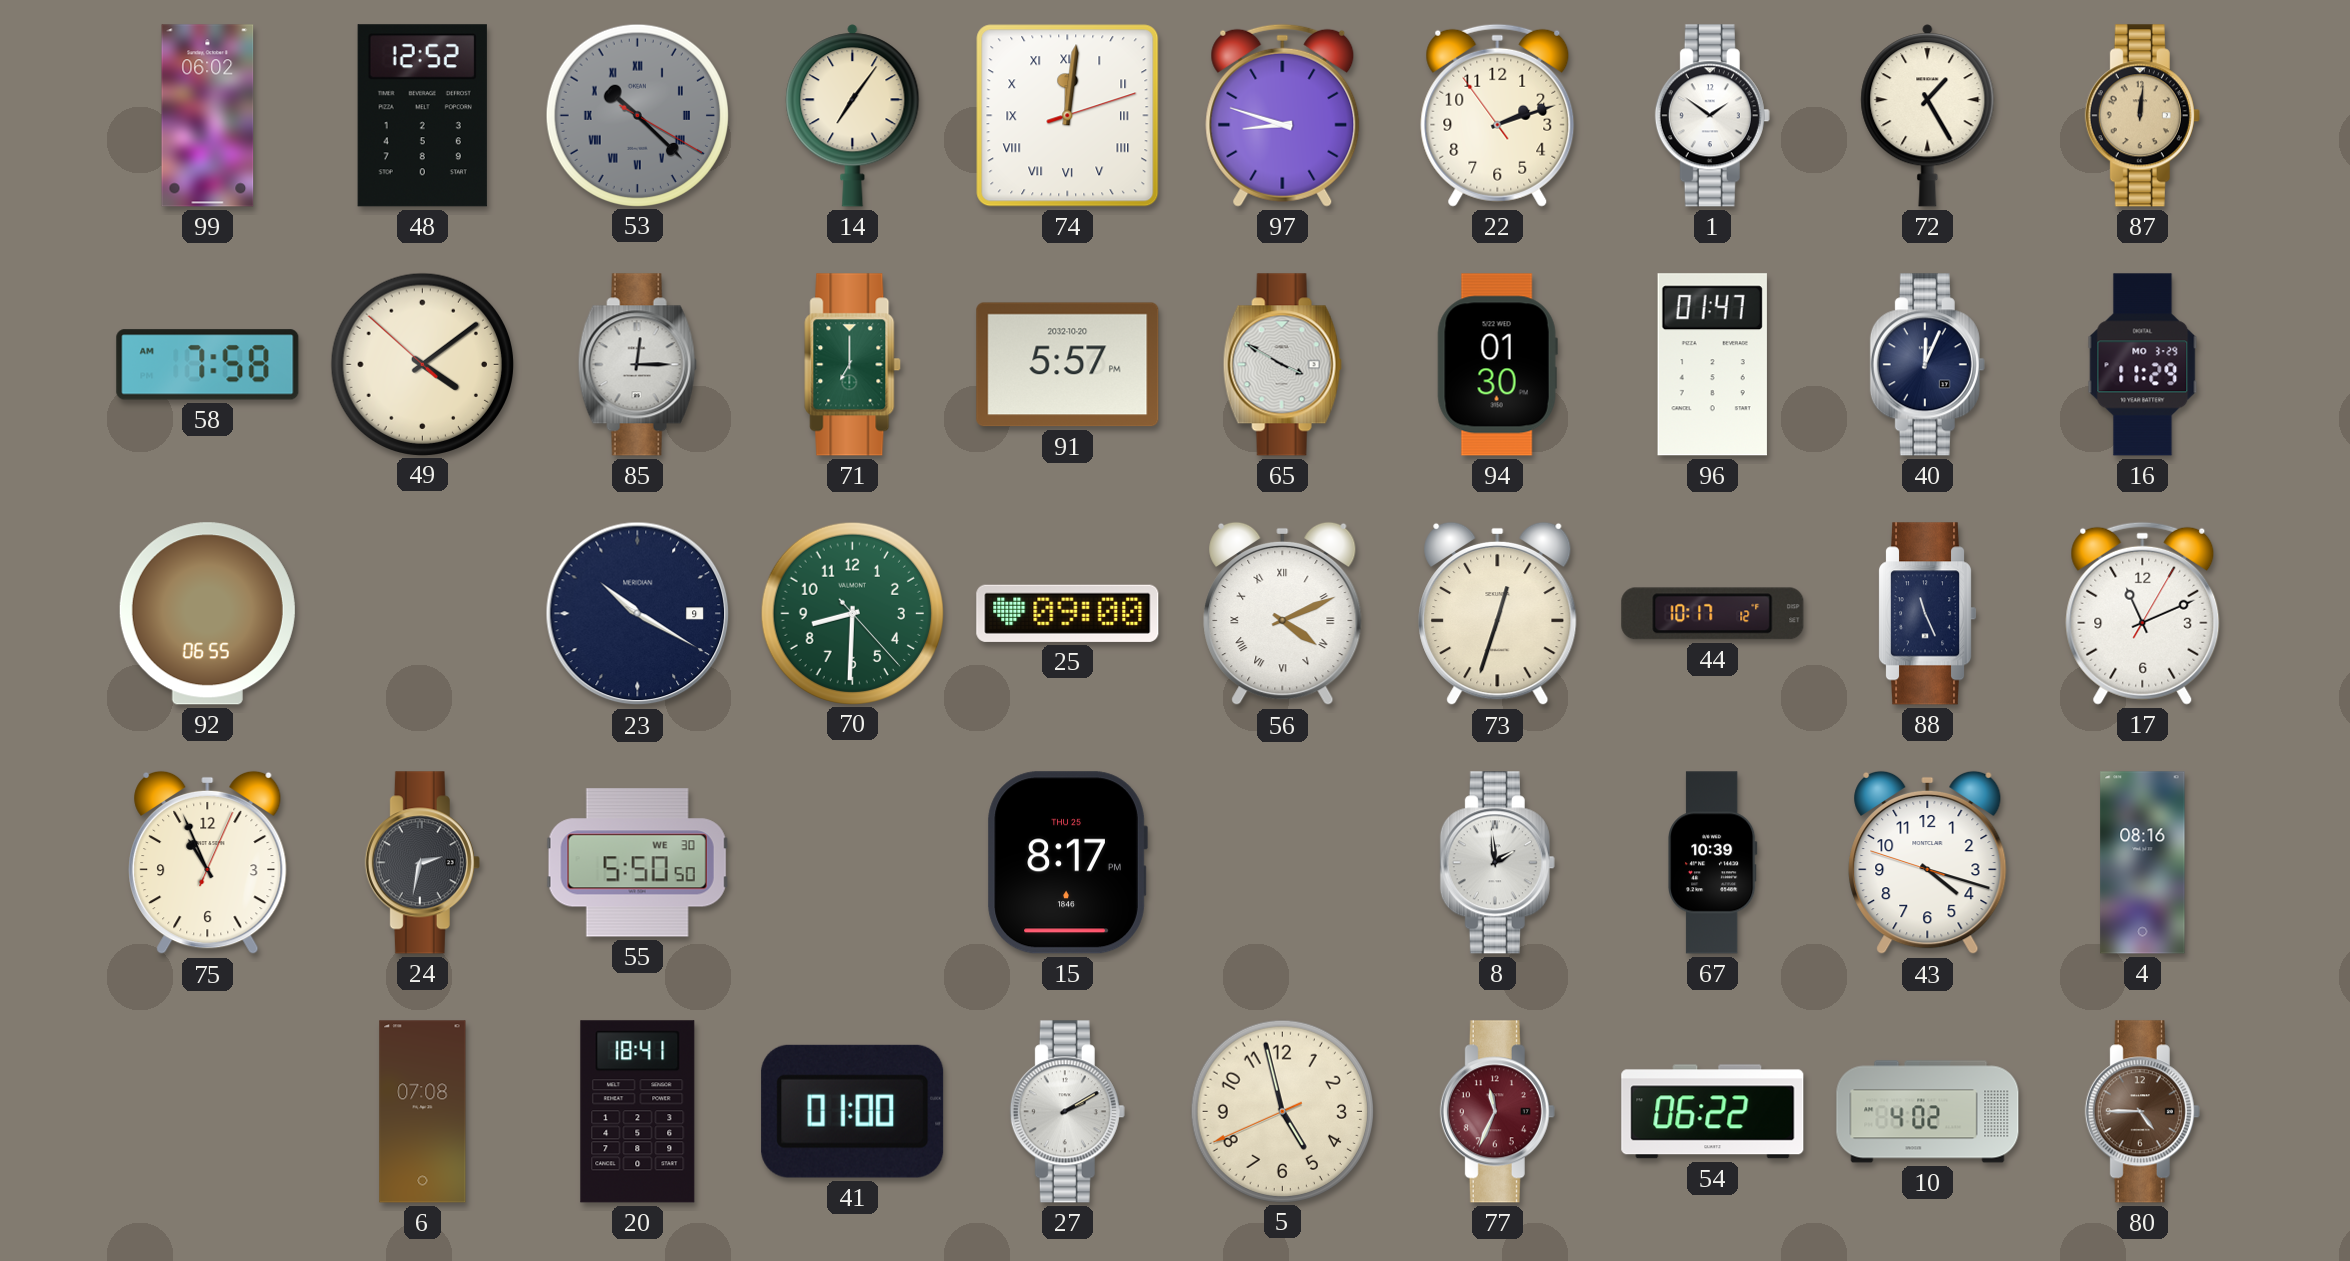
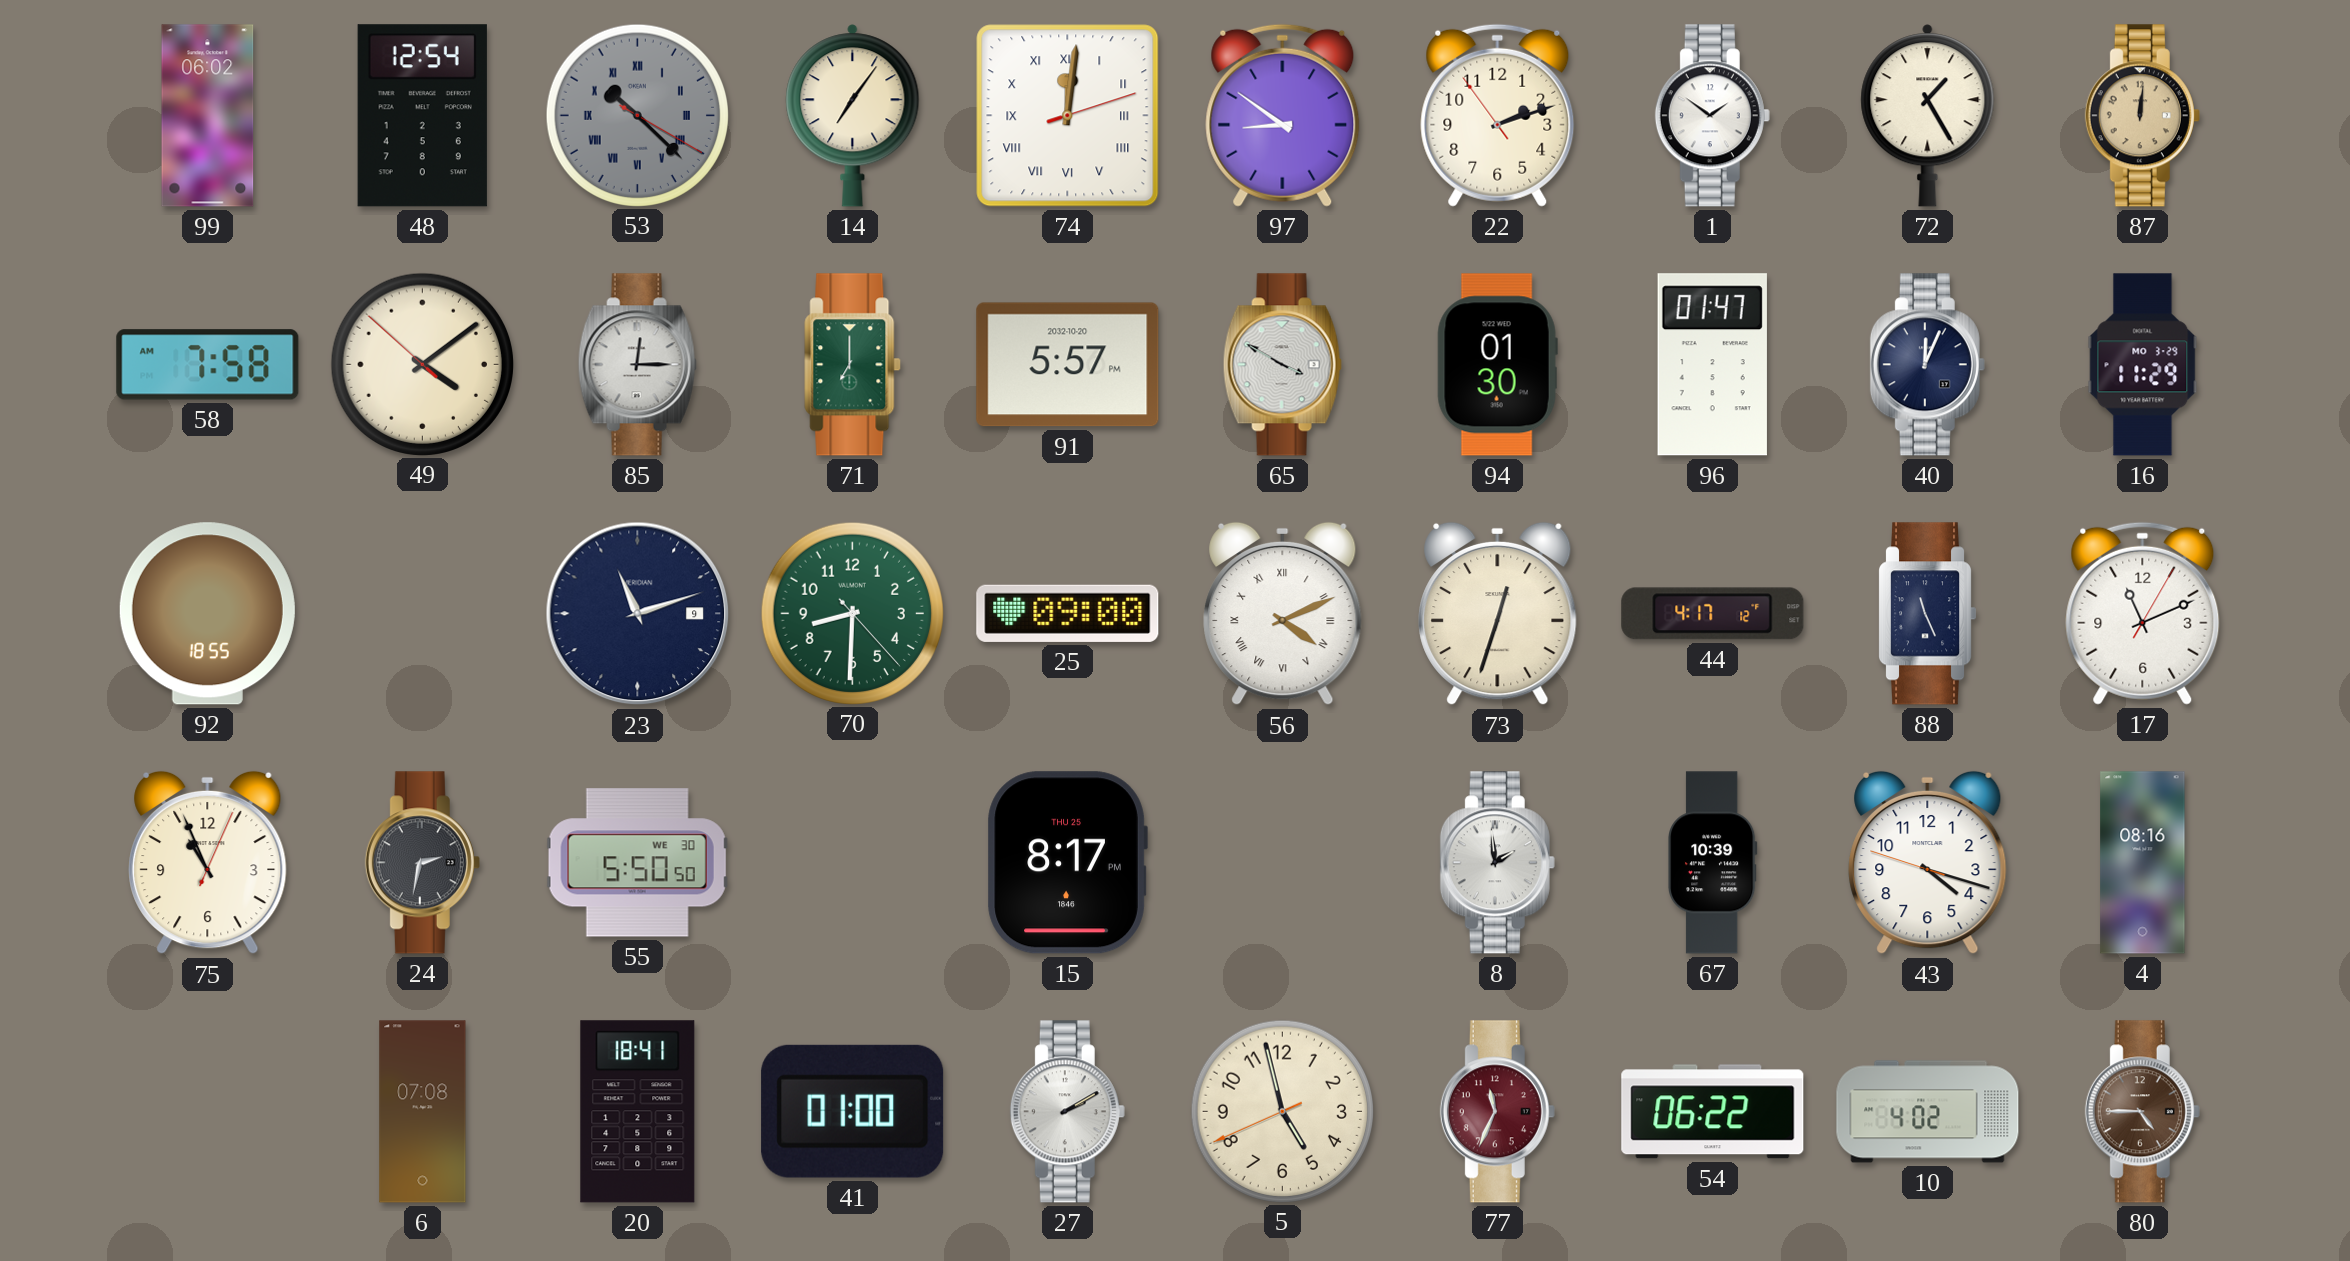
48: 12:52 -> 12:54
97: 8:48 -> 8:51
92: 06:55 -> 18:55
23: 10:20 -> 11:12
44: 10:17 -> 4:17
